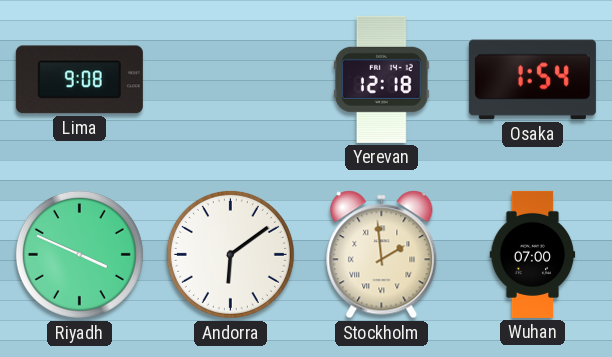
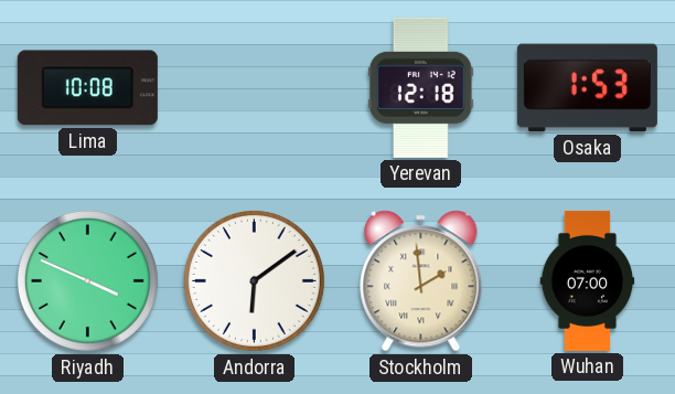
Lima: 9:08 -> 10:08
Osaka: 1:54 -> 1:53
